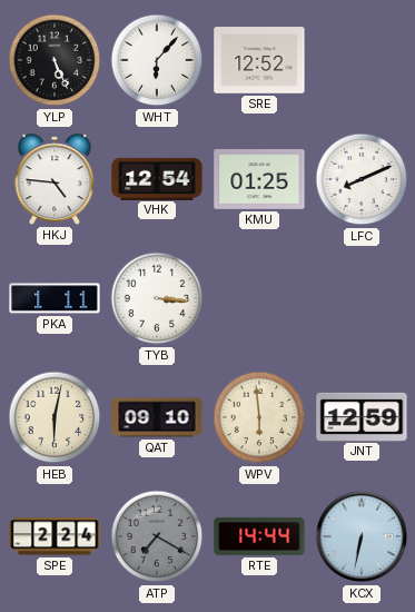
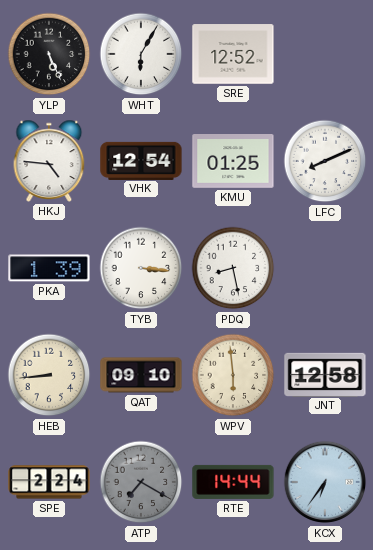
WHT: 6:07 -> 6:05
PKA: 1:11 -> 1:39
PDQ: none -> 8:28
HEB: 6:02 -> 8:44
JNT: 12:59 -> 12:58
KCX: 6:32 -> 6:36
